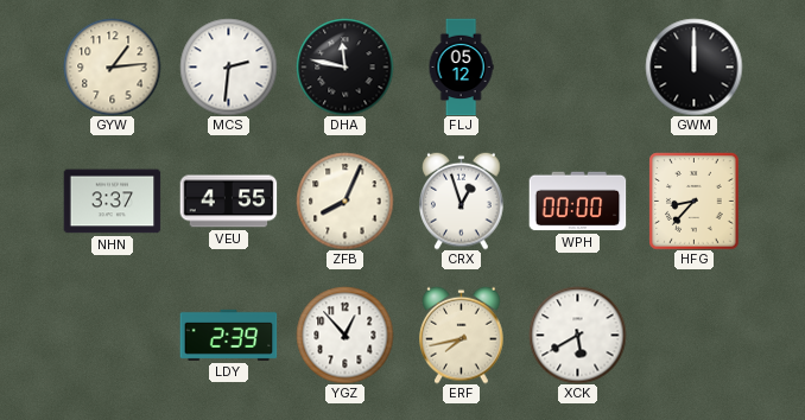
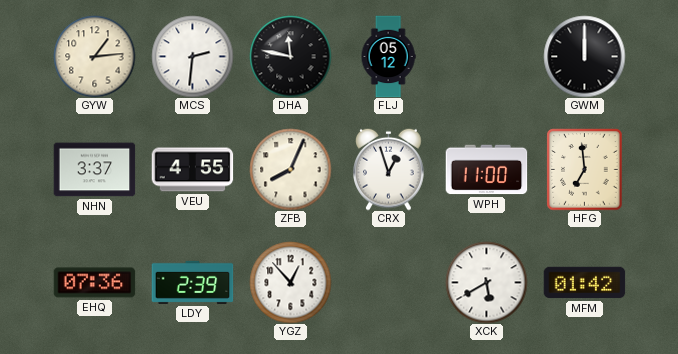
WPH: 00:00 -> 11:00
HFG: 8:37 -> 6:59
EHQ: none -> 07:36
ERF: 7:43 -> none
MFM: none -> 01:42
